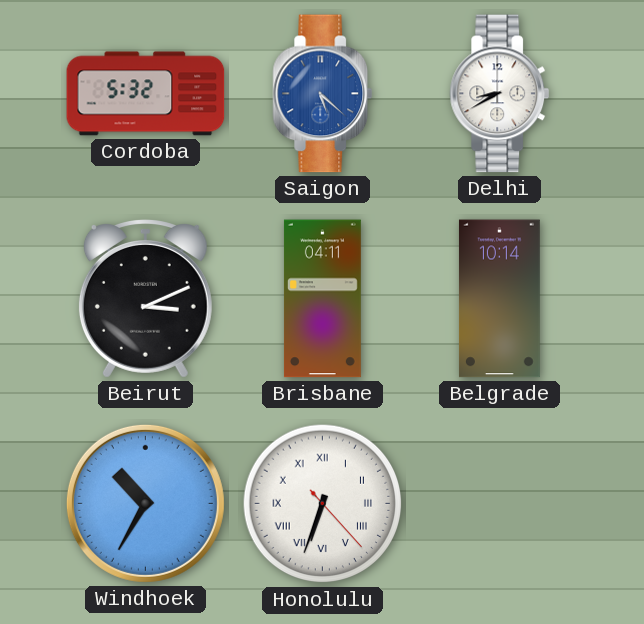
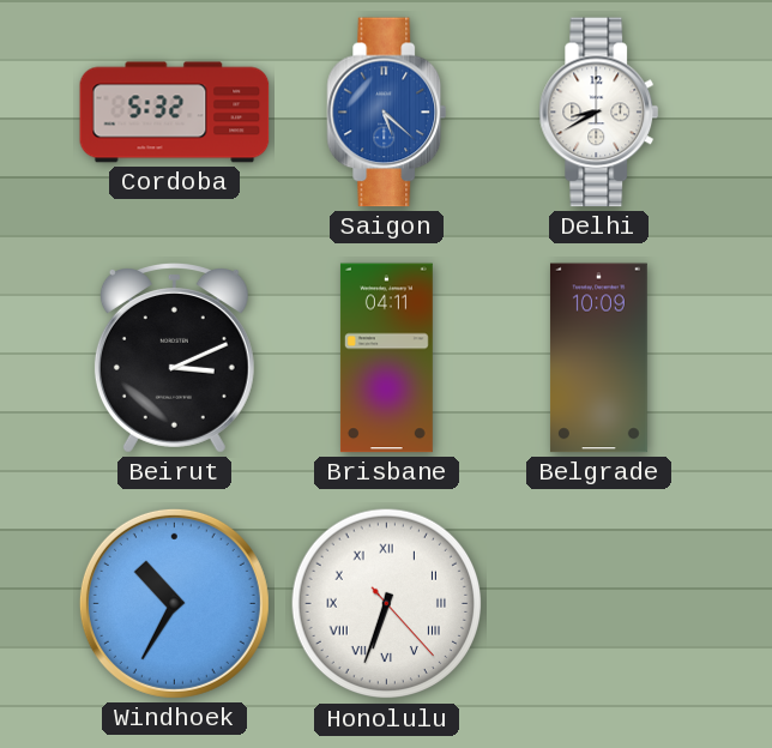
Belgrade: 10:14 -> 10:09
